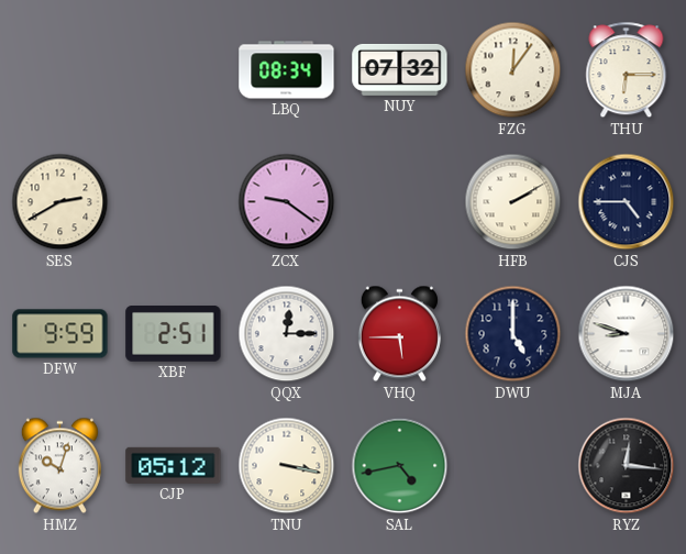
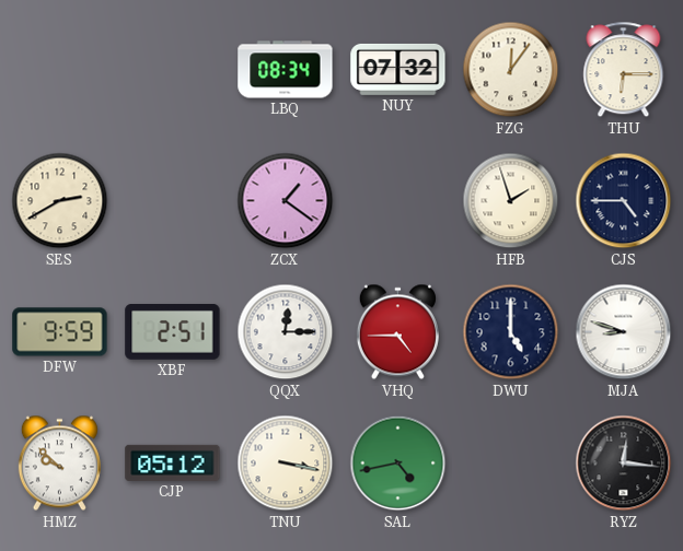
ZCX: 9:21 -> 1:21
HFB: 2:10 -> 1:57
VHQ: 5:45 -> 4:45
HMZ: 10:03 -> 9:52
